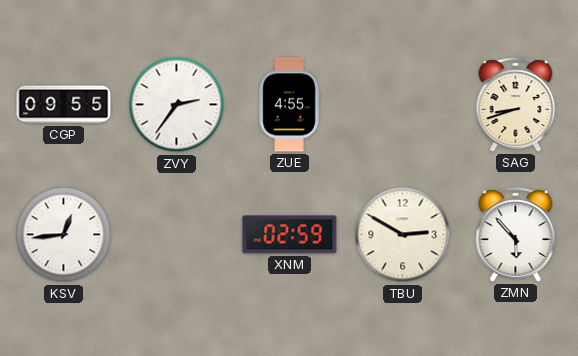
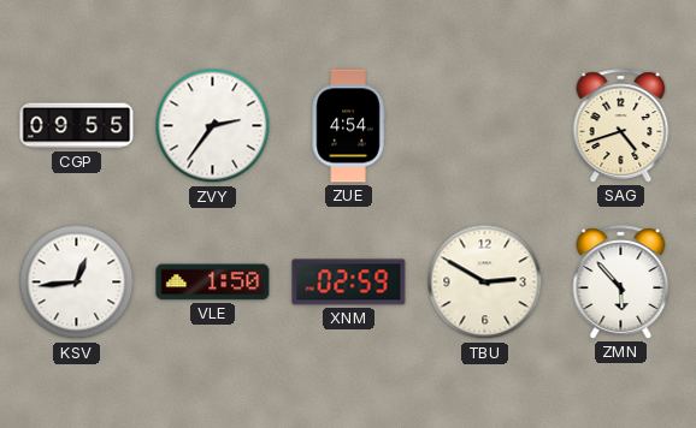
ZUE: 4:55 -> 4:54
SAG: 8:42 -> 4:42
VLE: none -> 1:50
